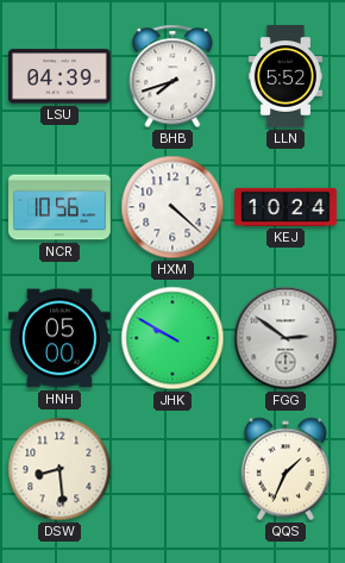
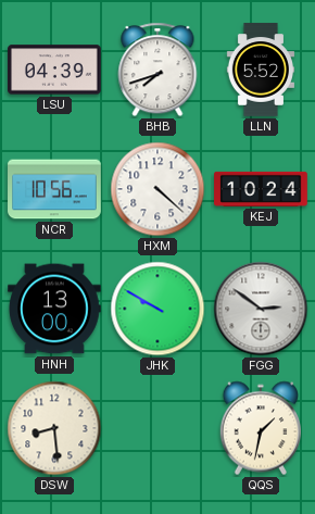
HNH: 05:00 -> 13:00
QQS: 1:34 -> 1:32
